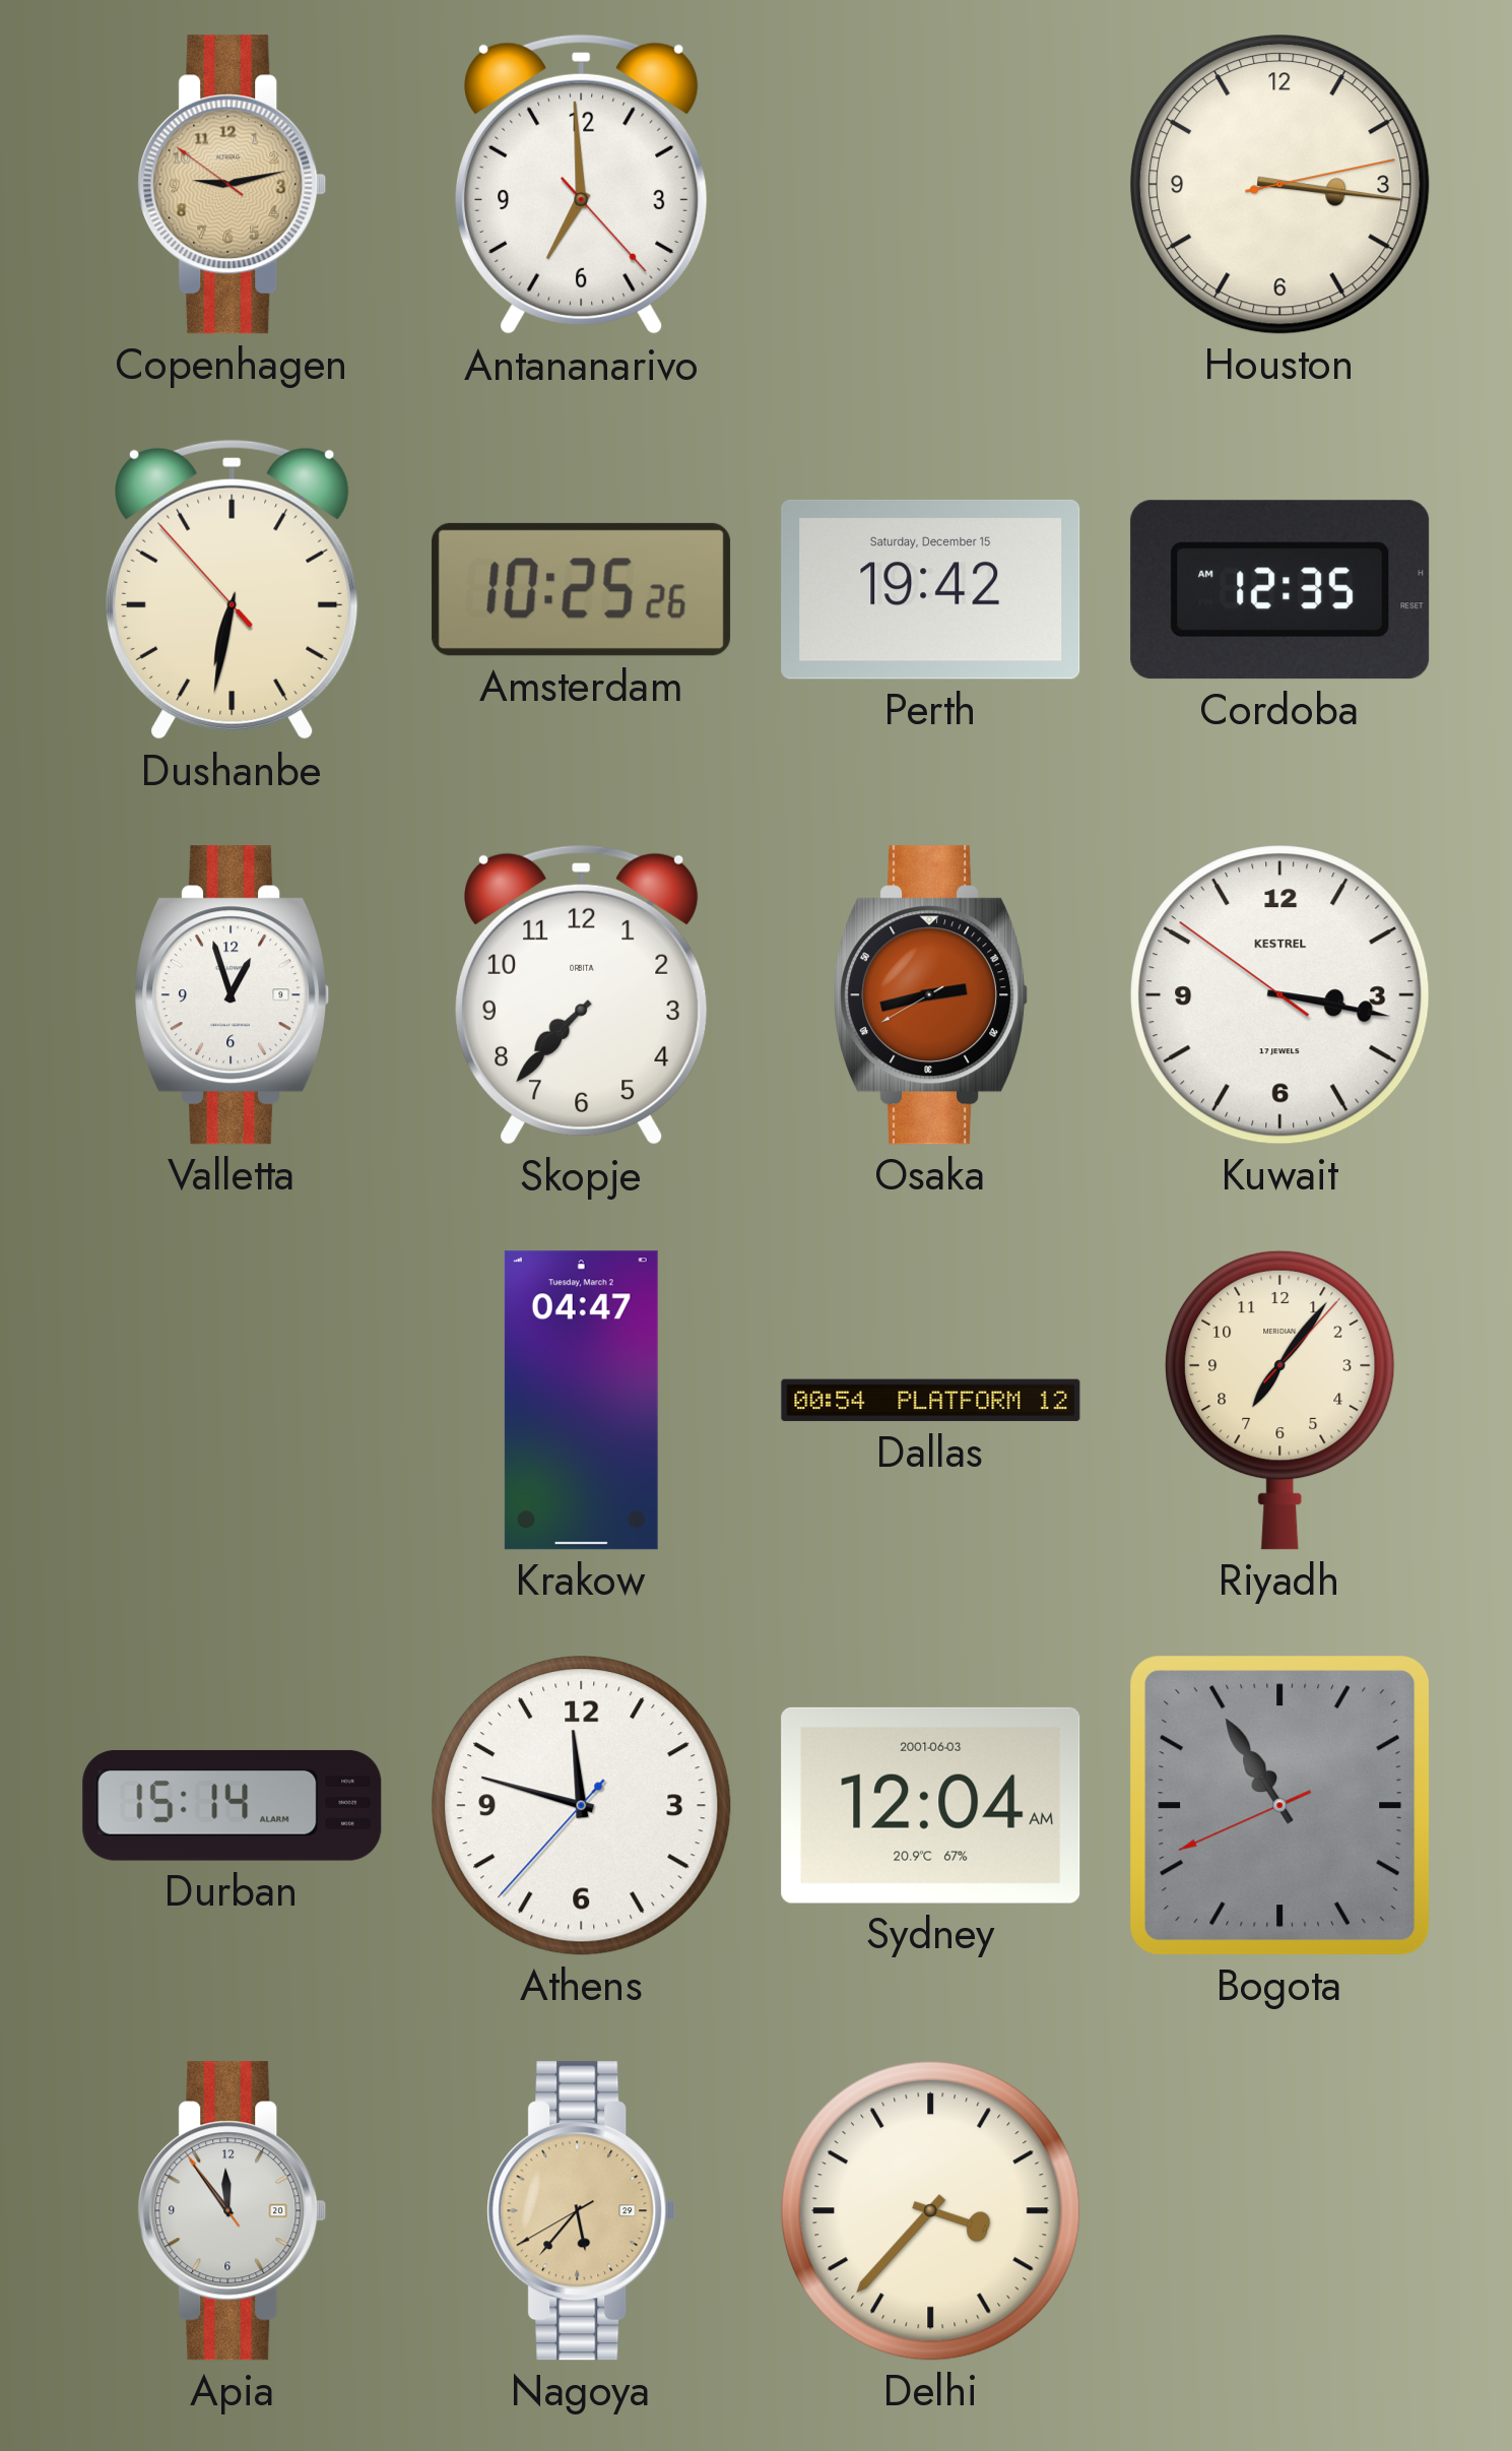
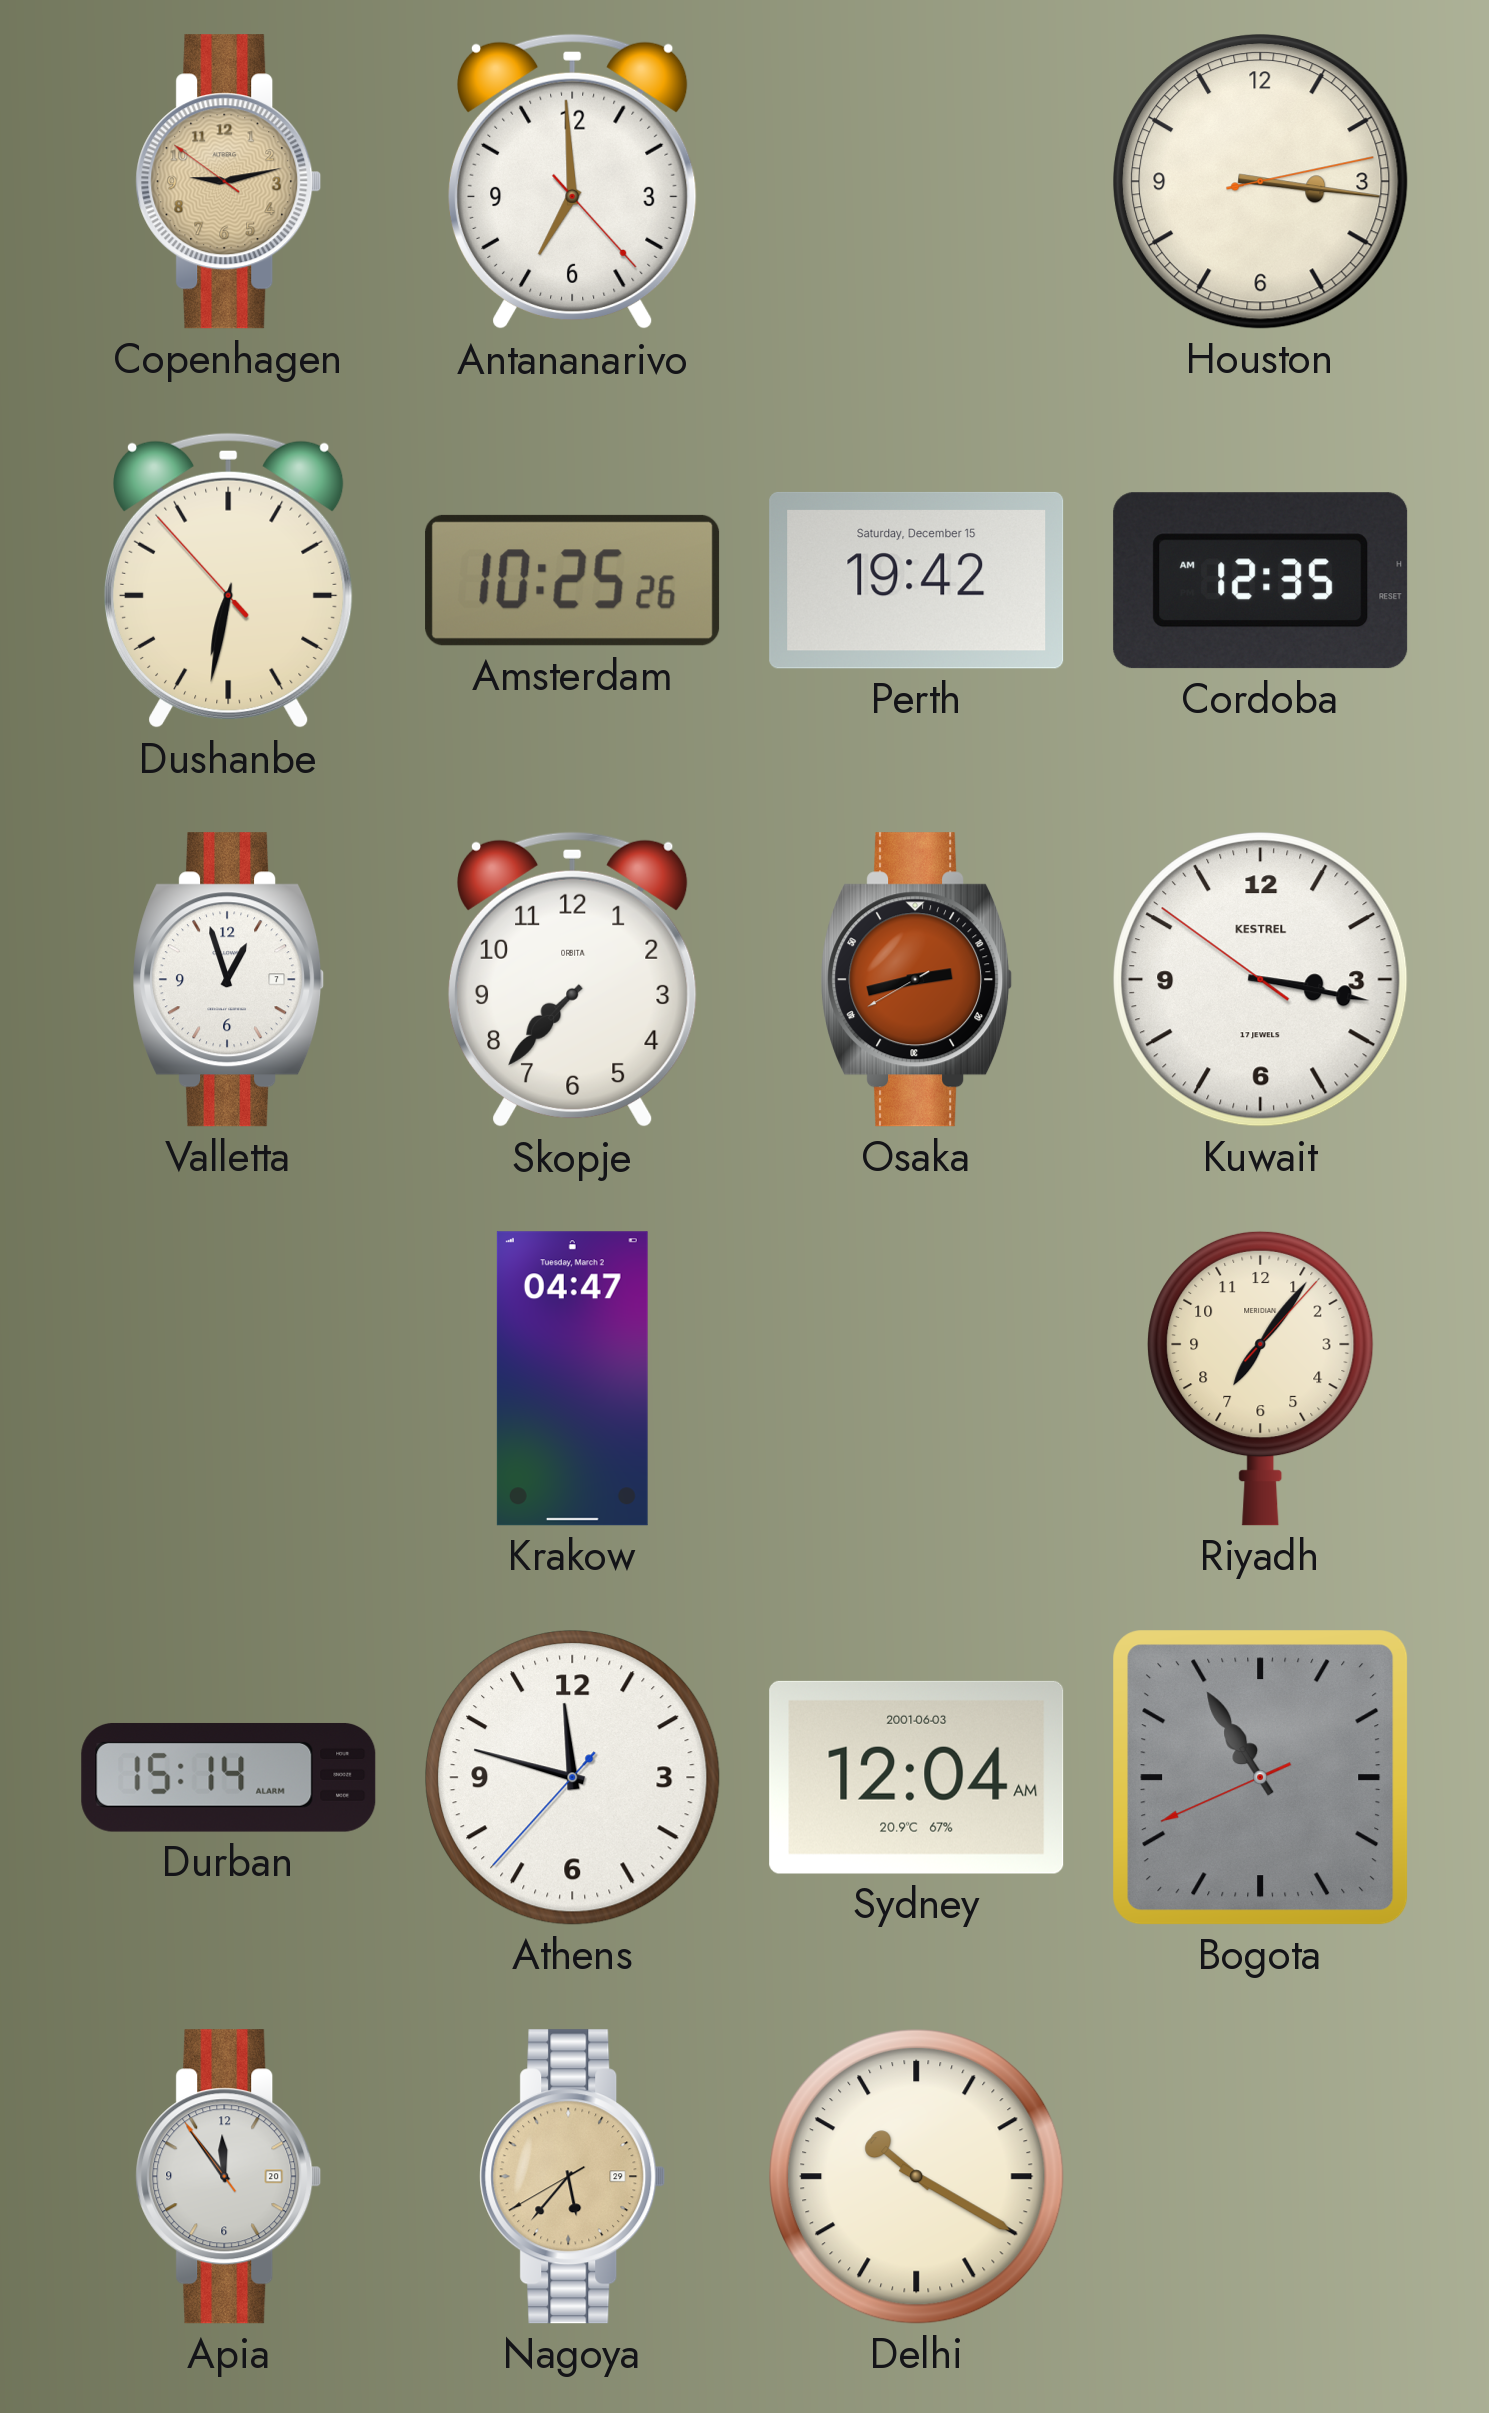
Valletta date: 9 -> 7
Dallas: 00:54 -> none
Delhi: 3:37 -> 10:20
